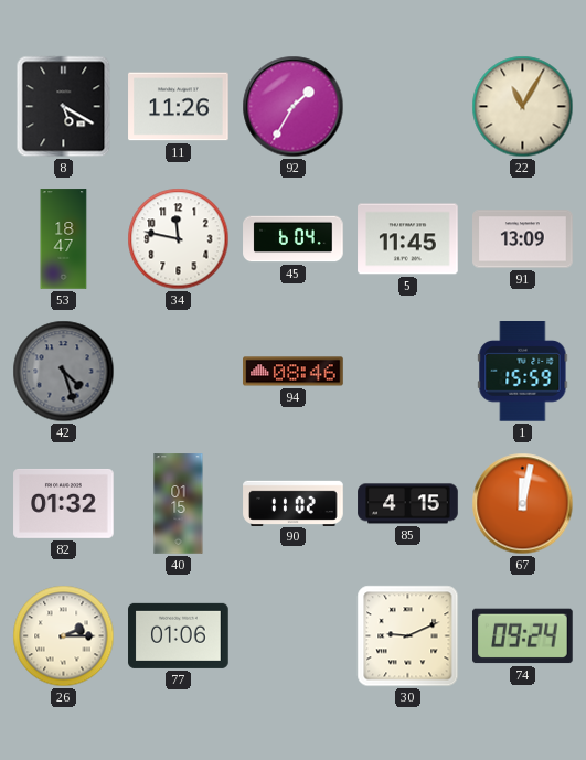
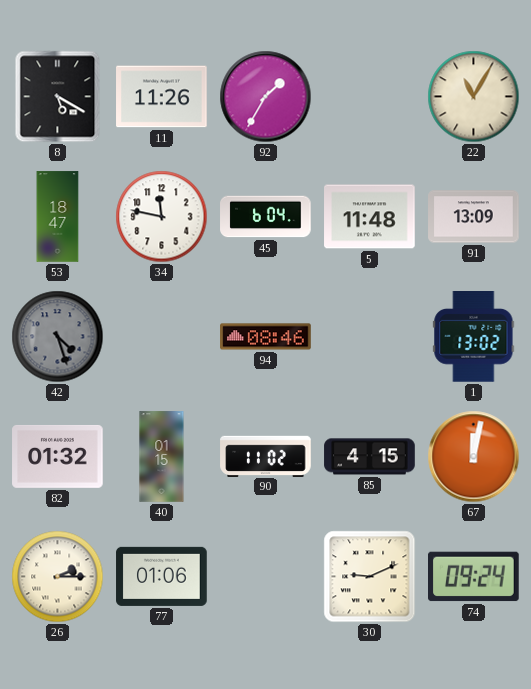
5: 11:45 -> 11:48
1: 15:59 -> 13:02
